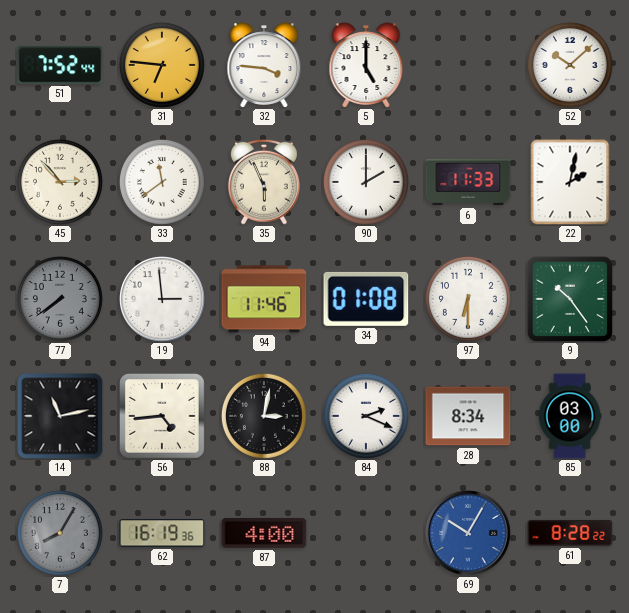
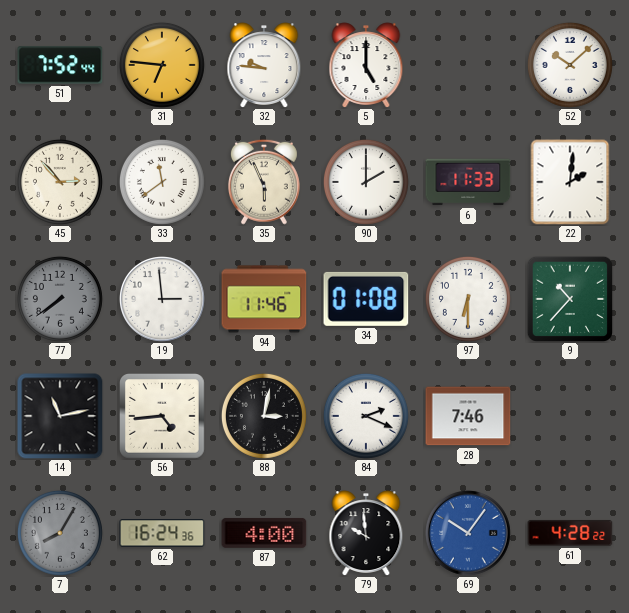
32: 3:46 -> 9:46
22: 2:02 -> 2:01
9: 10:24 -> 10:37
28: 8:34 -> 7:46
85: 03:00 -> none
62: 16:19 -> 16:24
79: none -> 9:59
69: 10:05 -> 10:06
61: 8:28 -> 4:28
